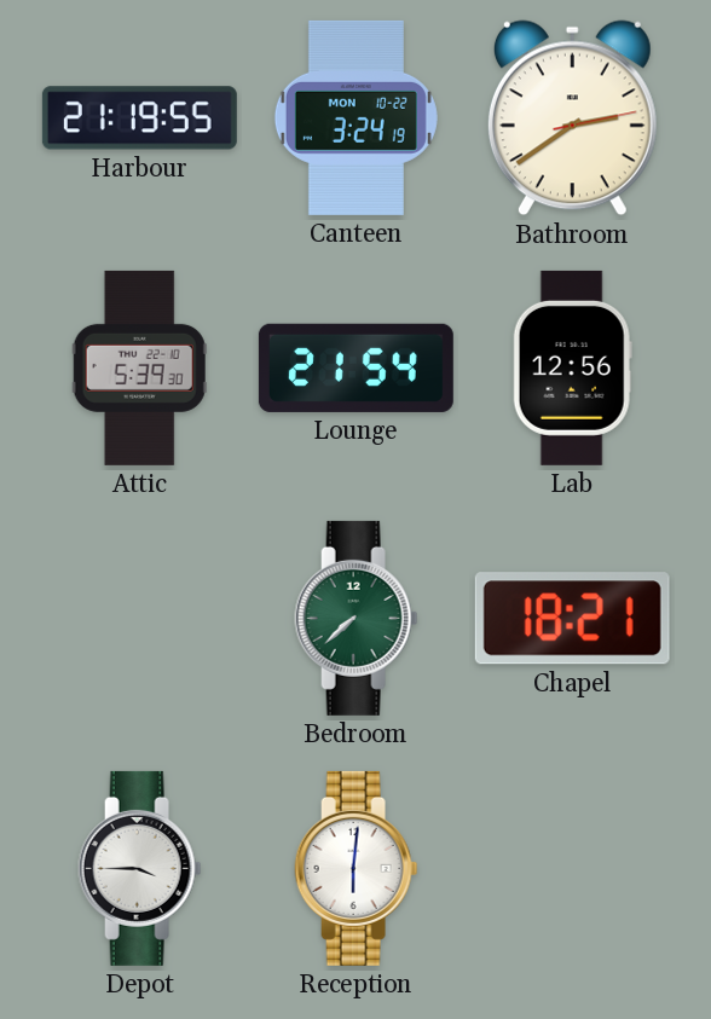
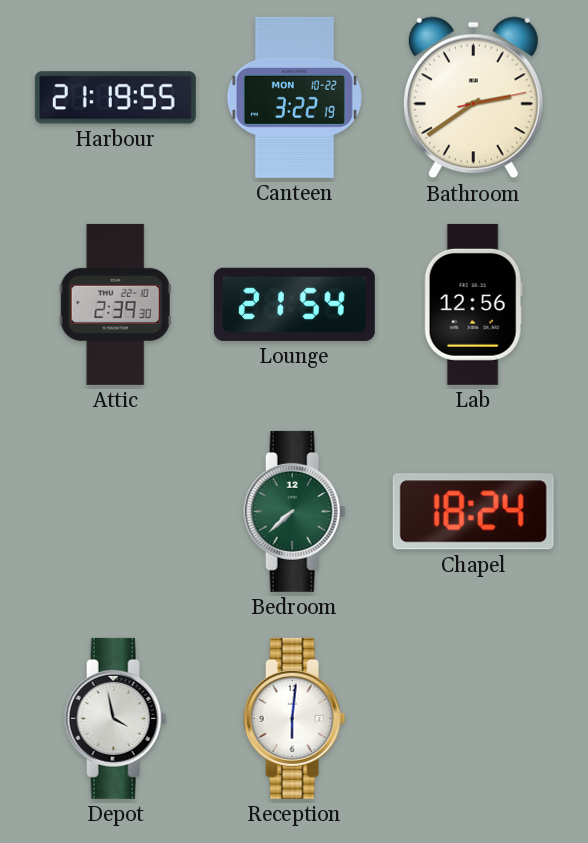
Canteen: 3:24 -> 3:22
Attic: 5:39 -> 2:39
Chapel: 18:21 -> 18:24
Depot: 3:45 -> 3:58
